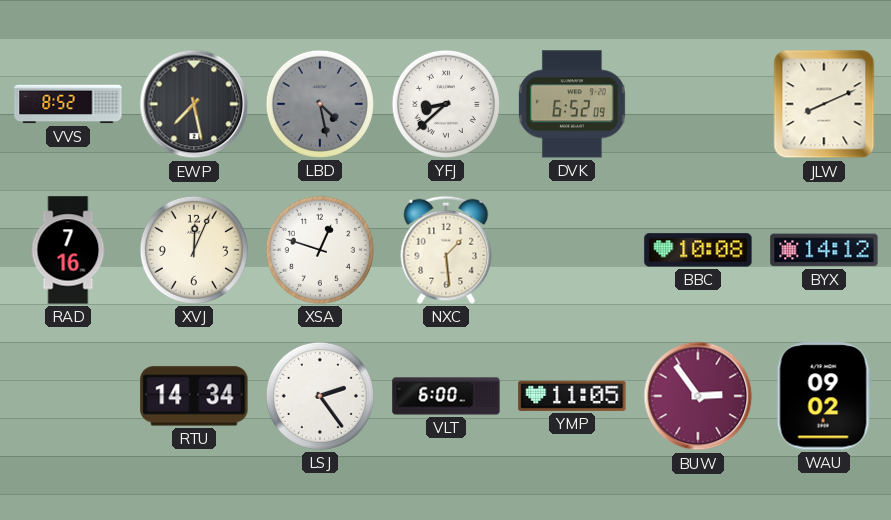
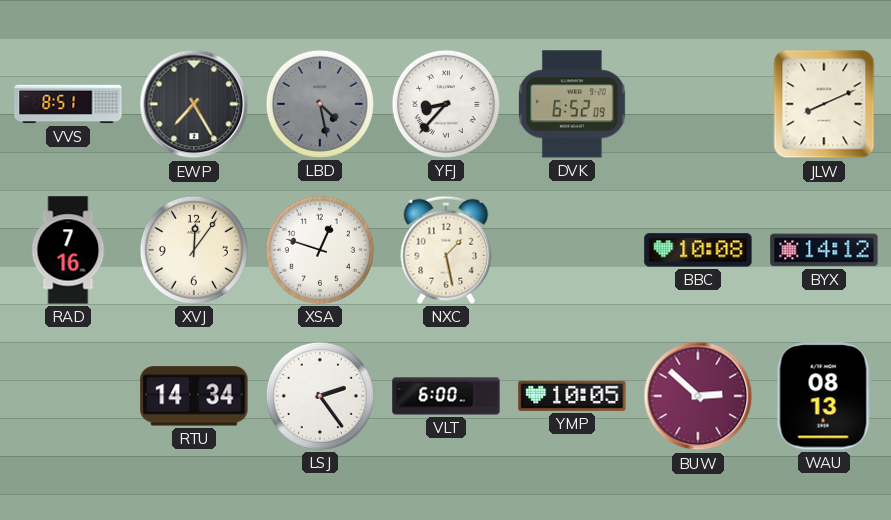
VVS: 8:52 -> 8:51
EWP: 7:28 -> 7:25
YFJ: 8:38 -> 8:37
XVJ: 12:04 -> 12:06
NXC: 1:29 -> 1:28
YMP: 11:05 -> 10:05
BUW: 2:54 -> 2:52
WAU: 09:02 -> 08:13
